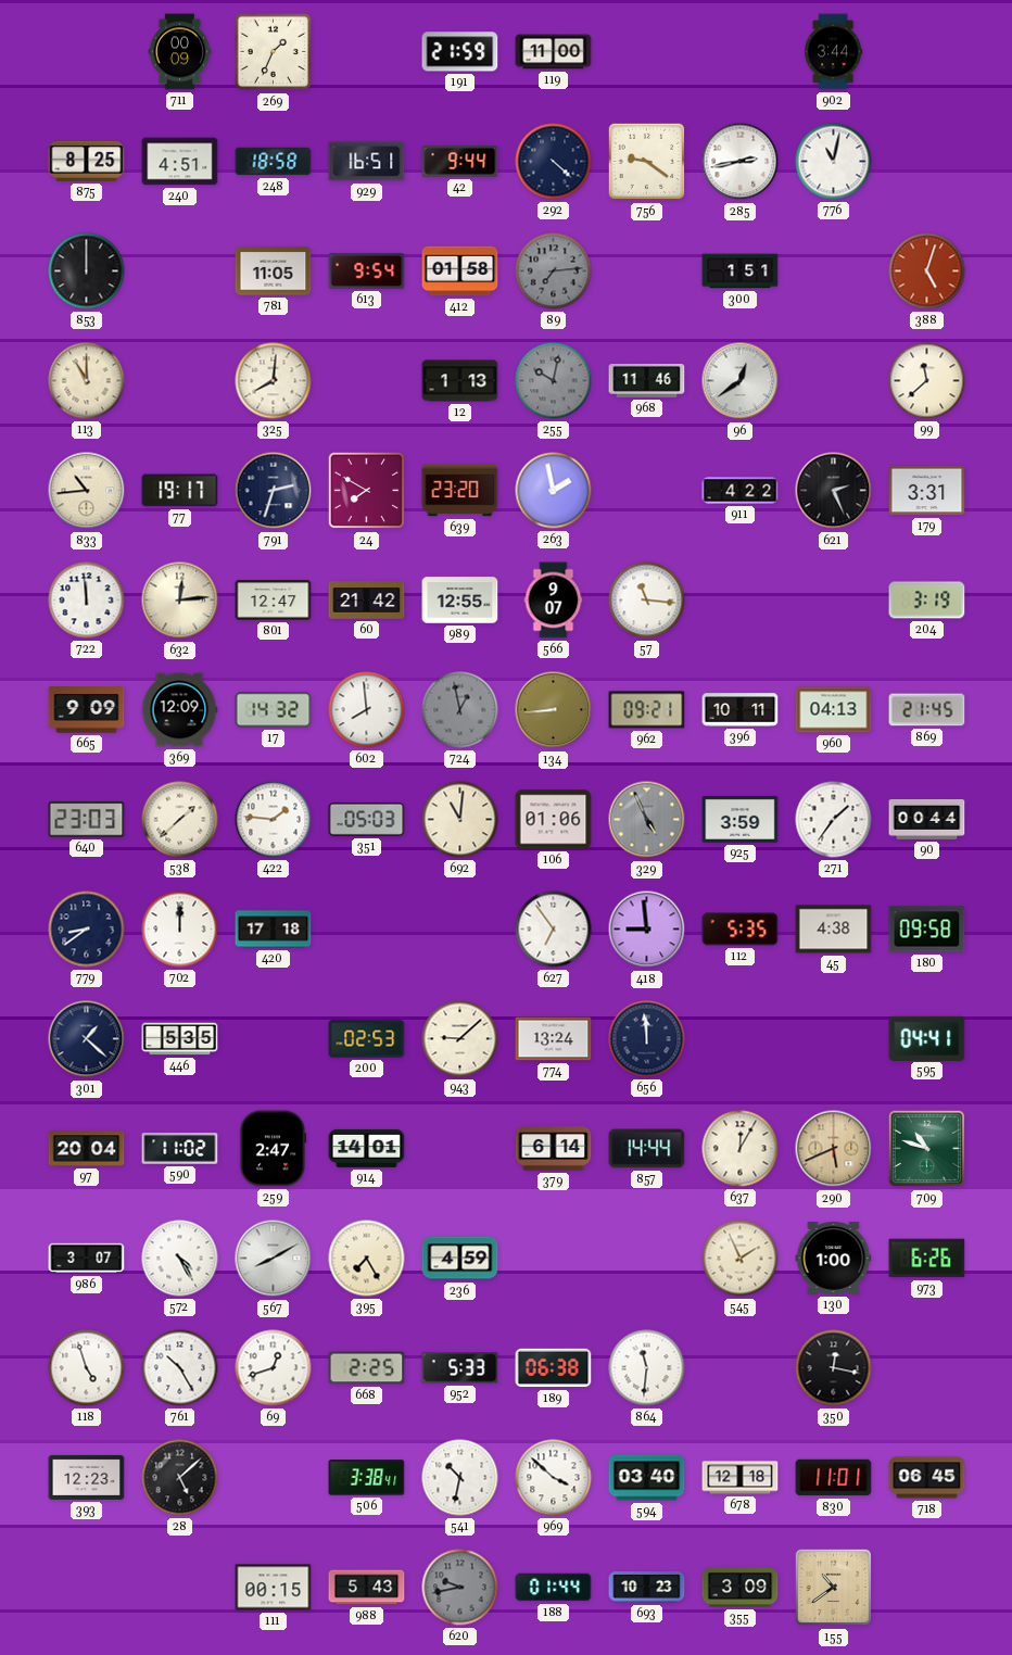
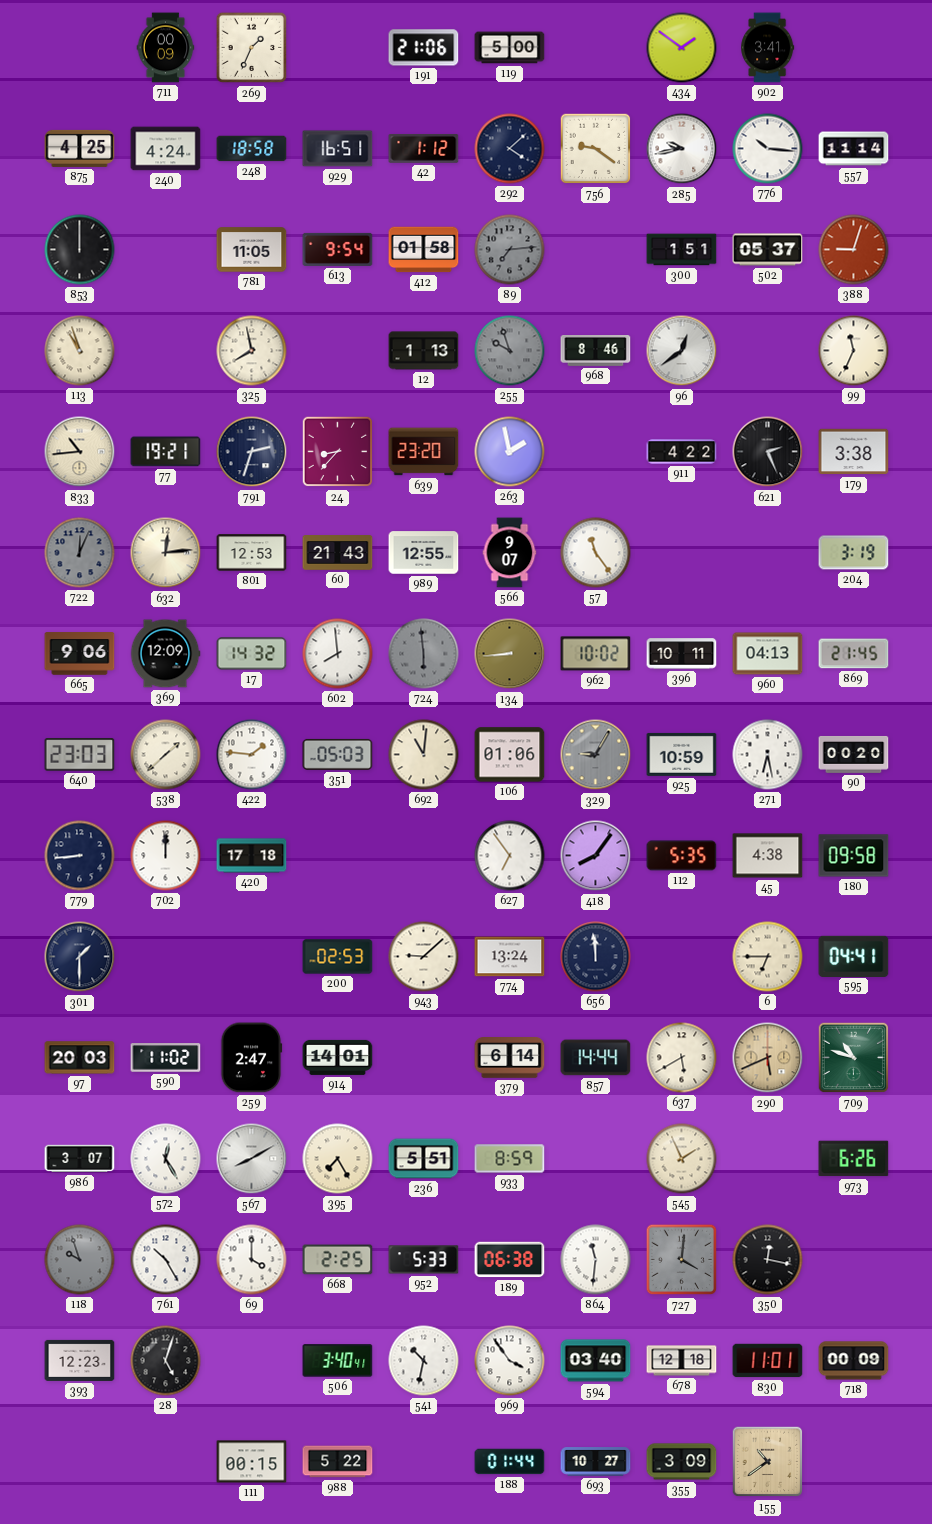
191: 21:59 -> 21:06
119: 11:00 -> 5:00
434: none -> 1:51
902: 3:44 -> 3:41
875: 8:25 -> 4:25
240: 4:51 -> 4:24
42: 9:44 -> 1:12
292: 4:22 -> 4:08
285: 2:43 -> 9:43
776: 11:02 -> 10:16
557: none -> 11:14
502: none -> 05:37
388: 5:03 -> 9:03
113: 11:00 -> 10:57
325: 8:01 -> 7:58
255: 10:02 -> 9:57
968: 11:46 -> 8:46
99: 11:38 -> 11:34
77: 19:17 -> 19:21
24: 7:50 -> 8:37
179: 3:31 -> 3:38
722: 11:59 -> 12:04
722 dial: white -> grey
801: 12:47 -> 12:53
60: 21:42 -> 21:43
57: 11:16 -> 11:24
665: 9:09 -> 9:06
724: 12:58 -> 5:59
962: 09:21 -> 10:02
329: 4:56 -> 9:05
925: 3:59 -> 10:59
271: 1:36 -> 6:28
90: 00:44 -> 00:20
779: 8:39 -> 8:44
418: 8:59 -> 8:06
301: 1:22 -> 1:30
446: 5:35 -> none
6: none -> 6:45
97: 20:04 -> 20:03
637: 12:05 -> 5:40
572: 4:25 -> 12:25
236: 4:59 -> 5:51
933: none -> 8:59
130: 1:00 -> none
118: 4:57 -> 9:57
118 dial: white -> grey
69: 12:42 -> 4:00
727: none -> 4:01
28: 5:08 -> 5:03
506: 3:38 -> 3:40
969: 3:52 -> 3:54
718: 06:45 -> 00:09
988: 5:43 -> 5:22
620: 9:43 -> none
693: 10:23 -> 10:27
